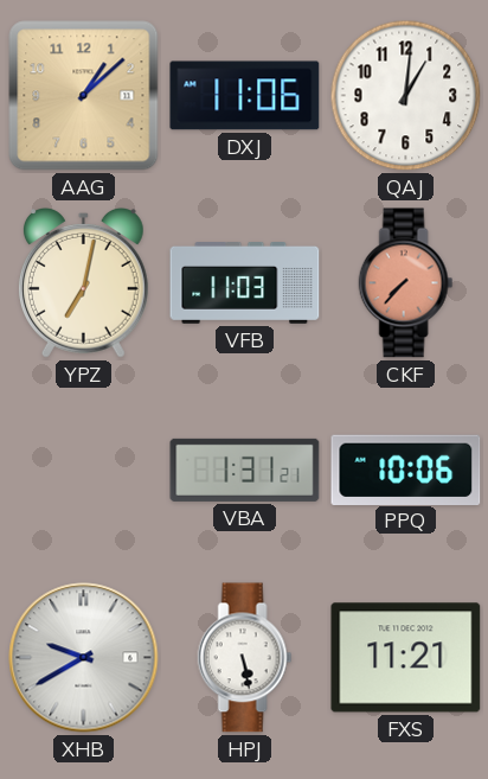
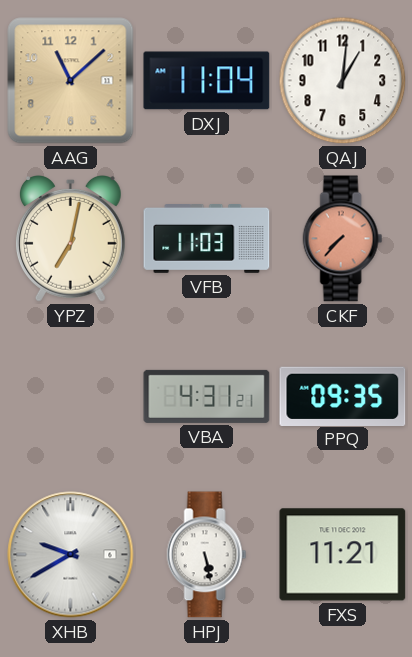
AAG: 1:08 -> 11:08
DXJ: 11:06 -> 11:04
VBA: 1:31 -> 4:31
PPQ: 10:06 -> 09:35
